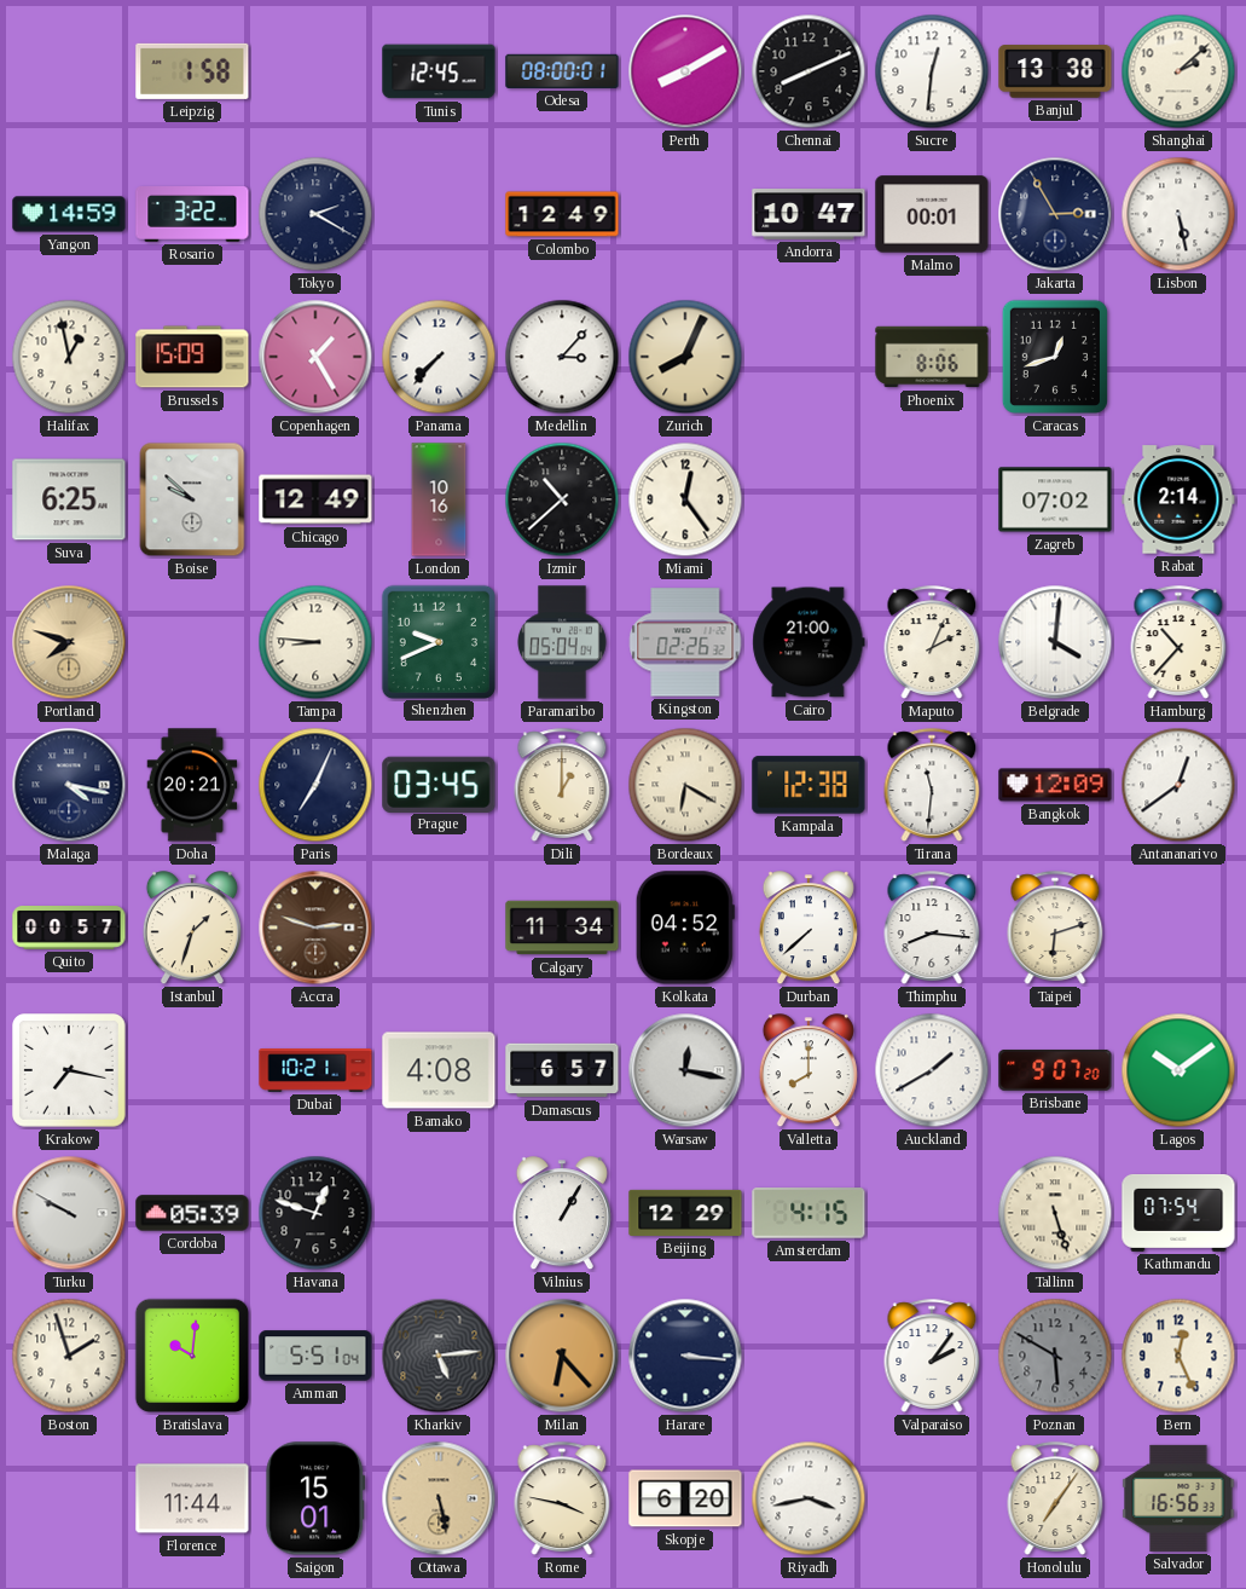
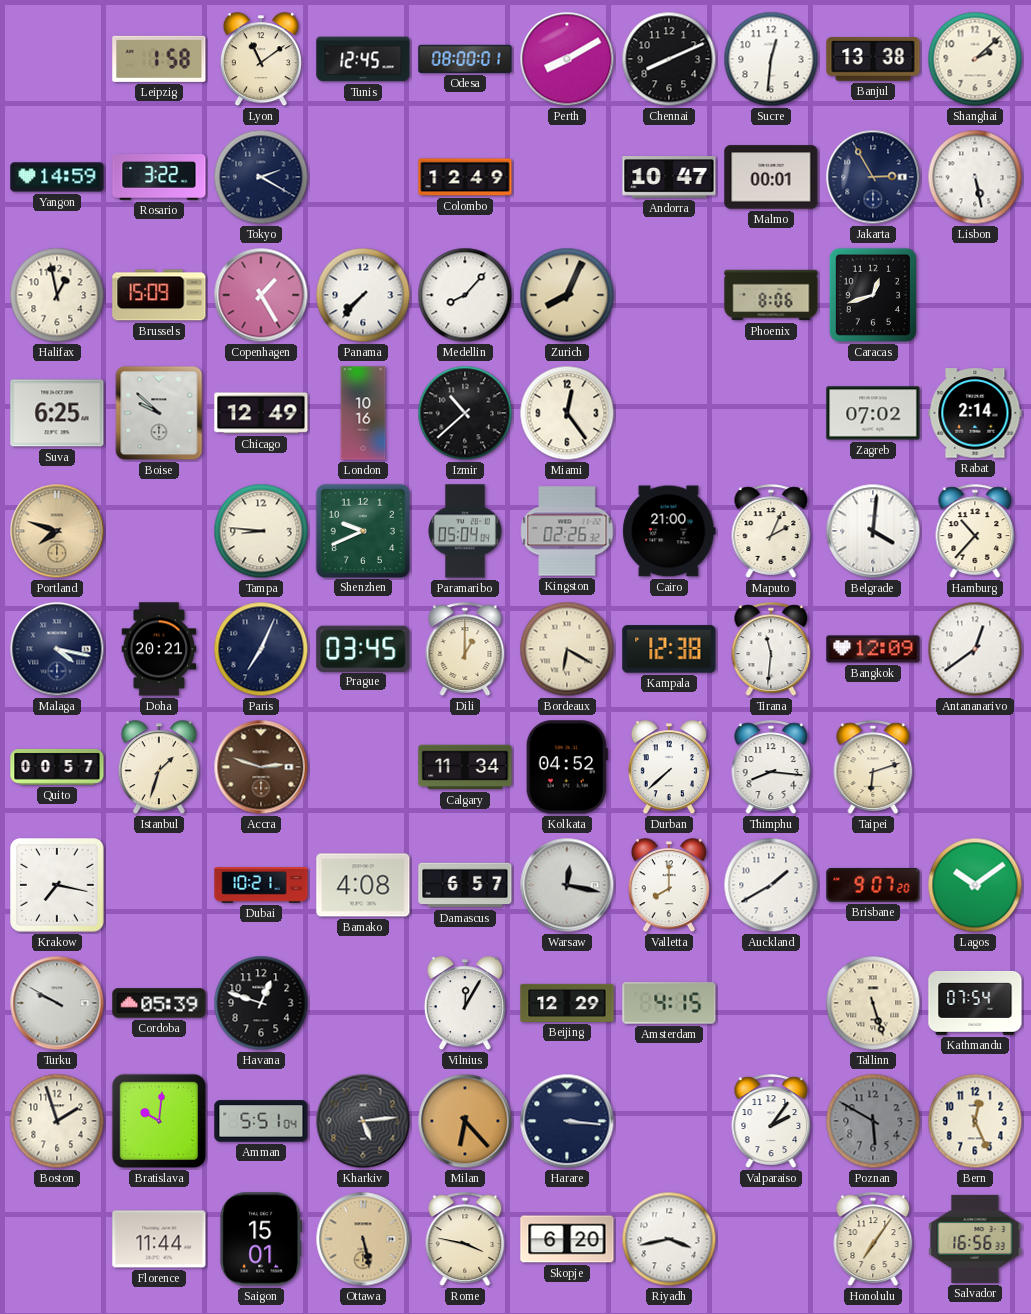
Lyon: none -> 11:09
Medellin: 3:07 -> 8:07
Vilnius: 1:05 -> 12:05
